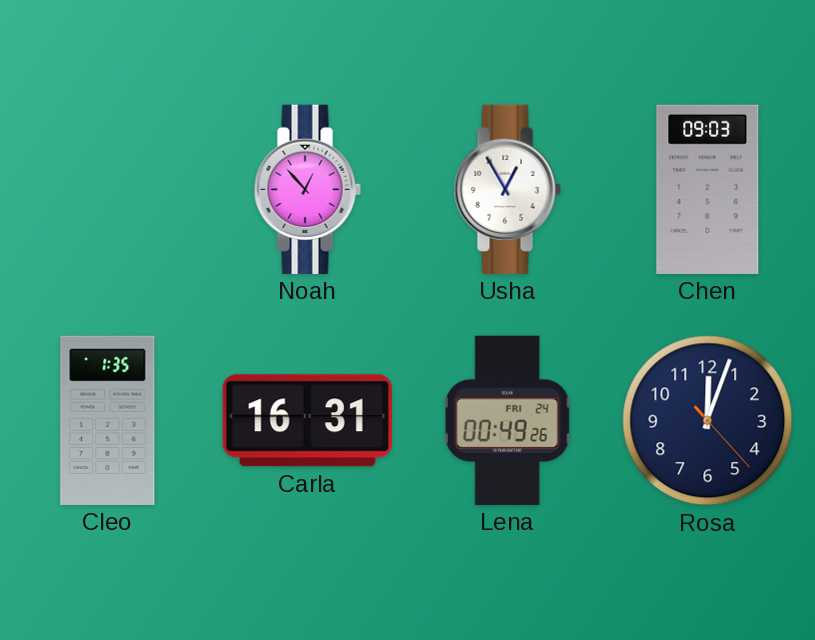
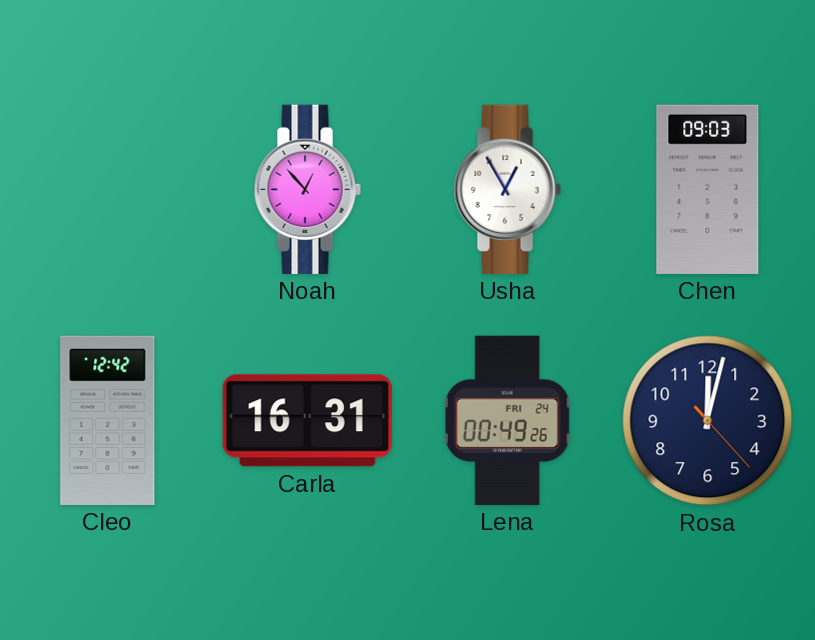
Cleo: 1:35 -> 12:42
Rosa: 12:03 -> 12:02
